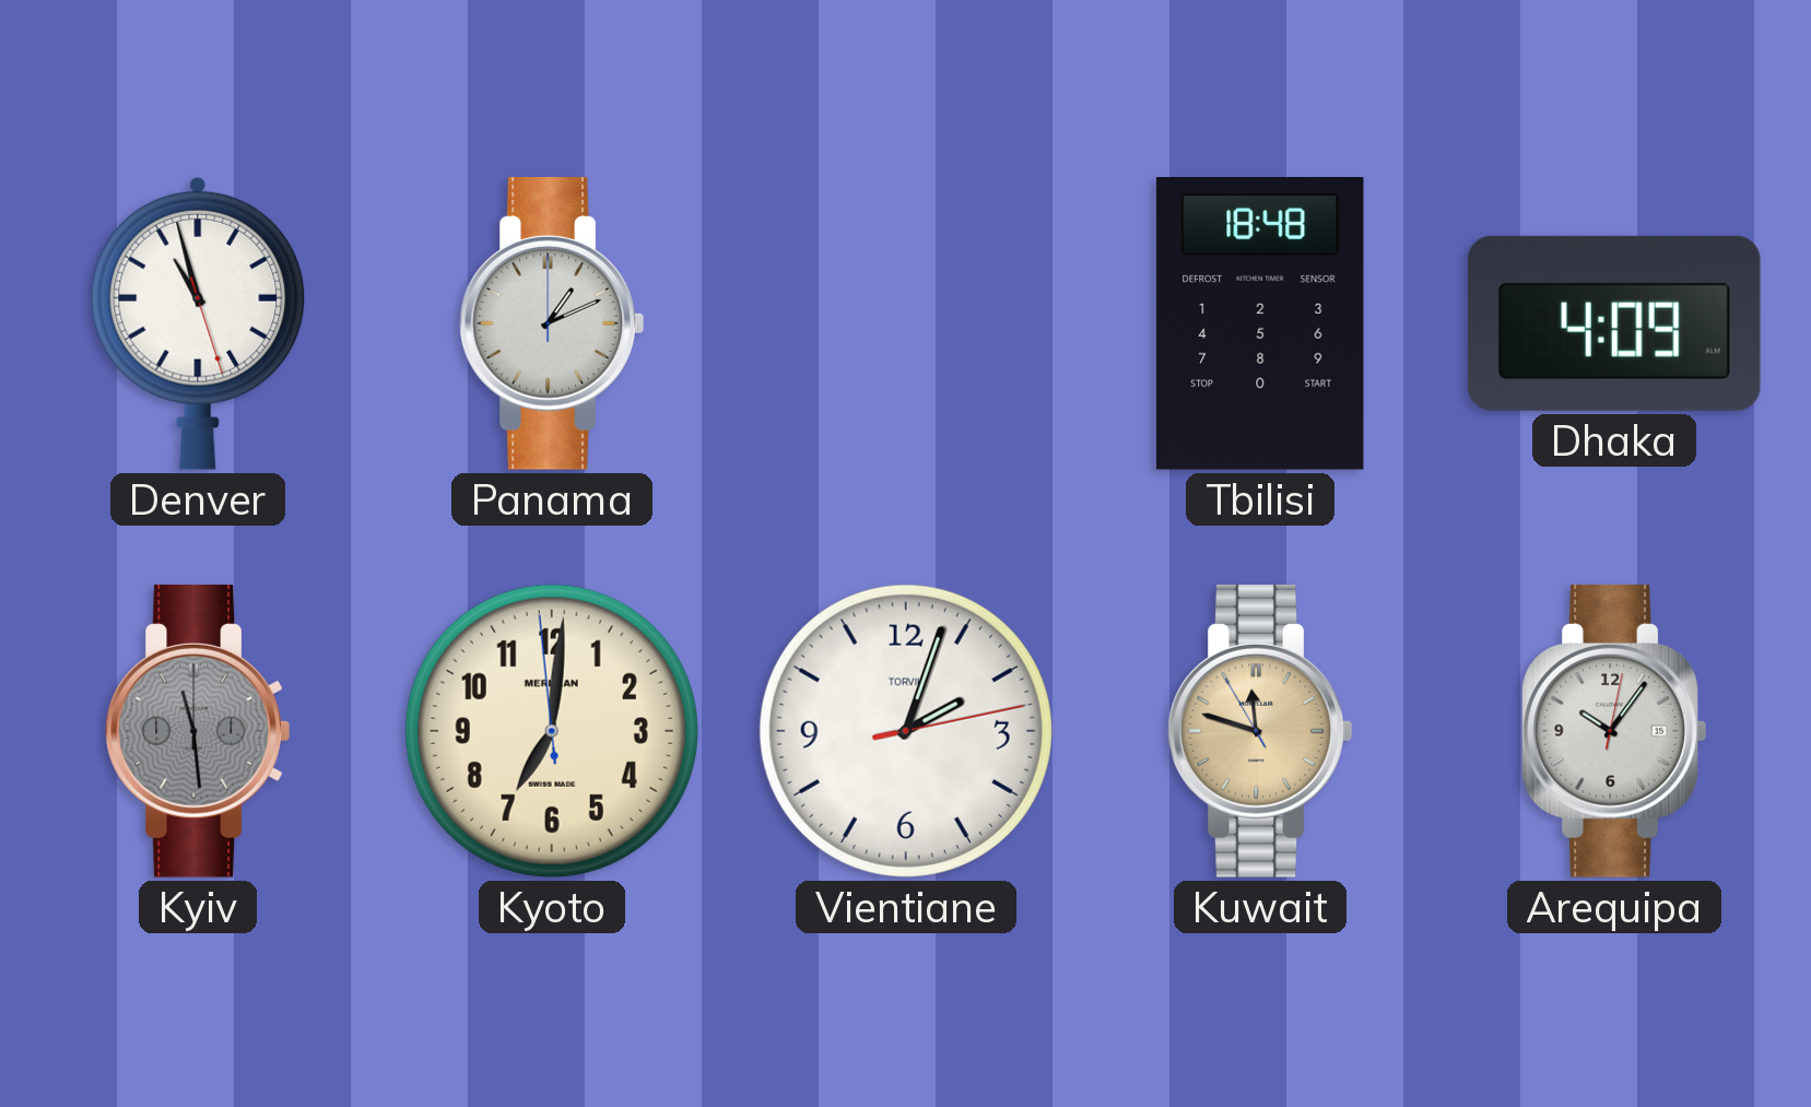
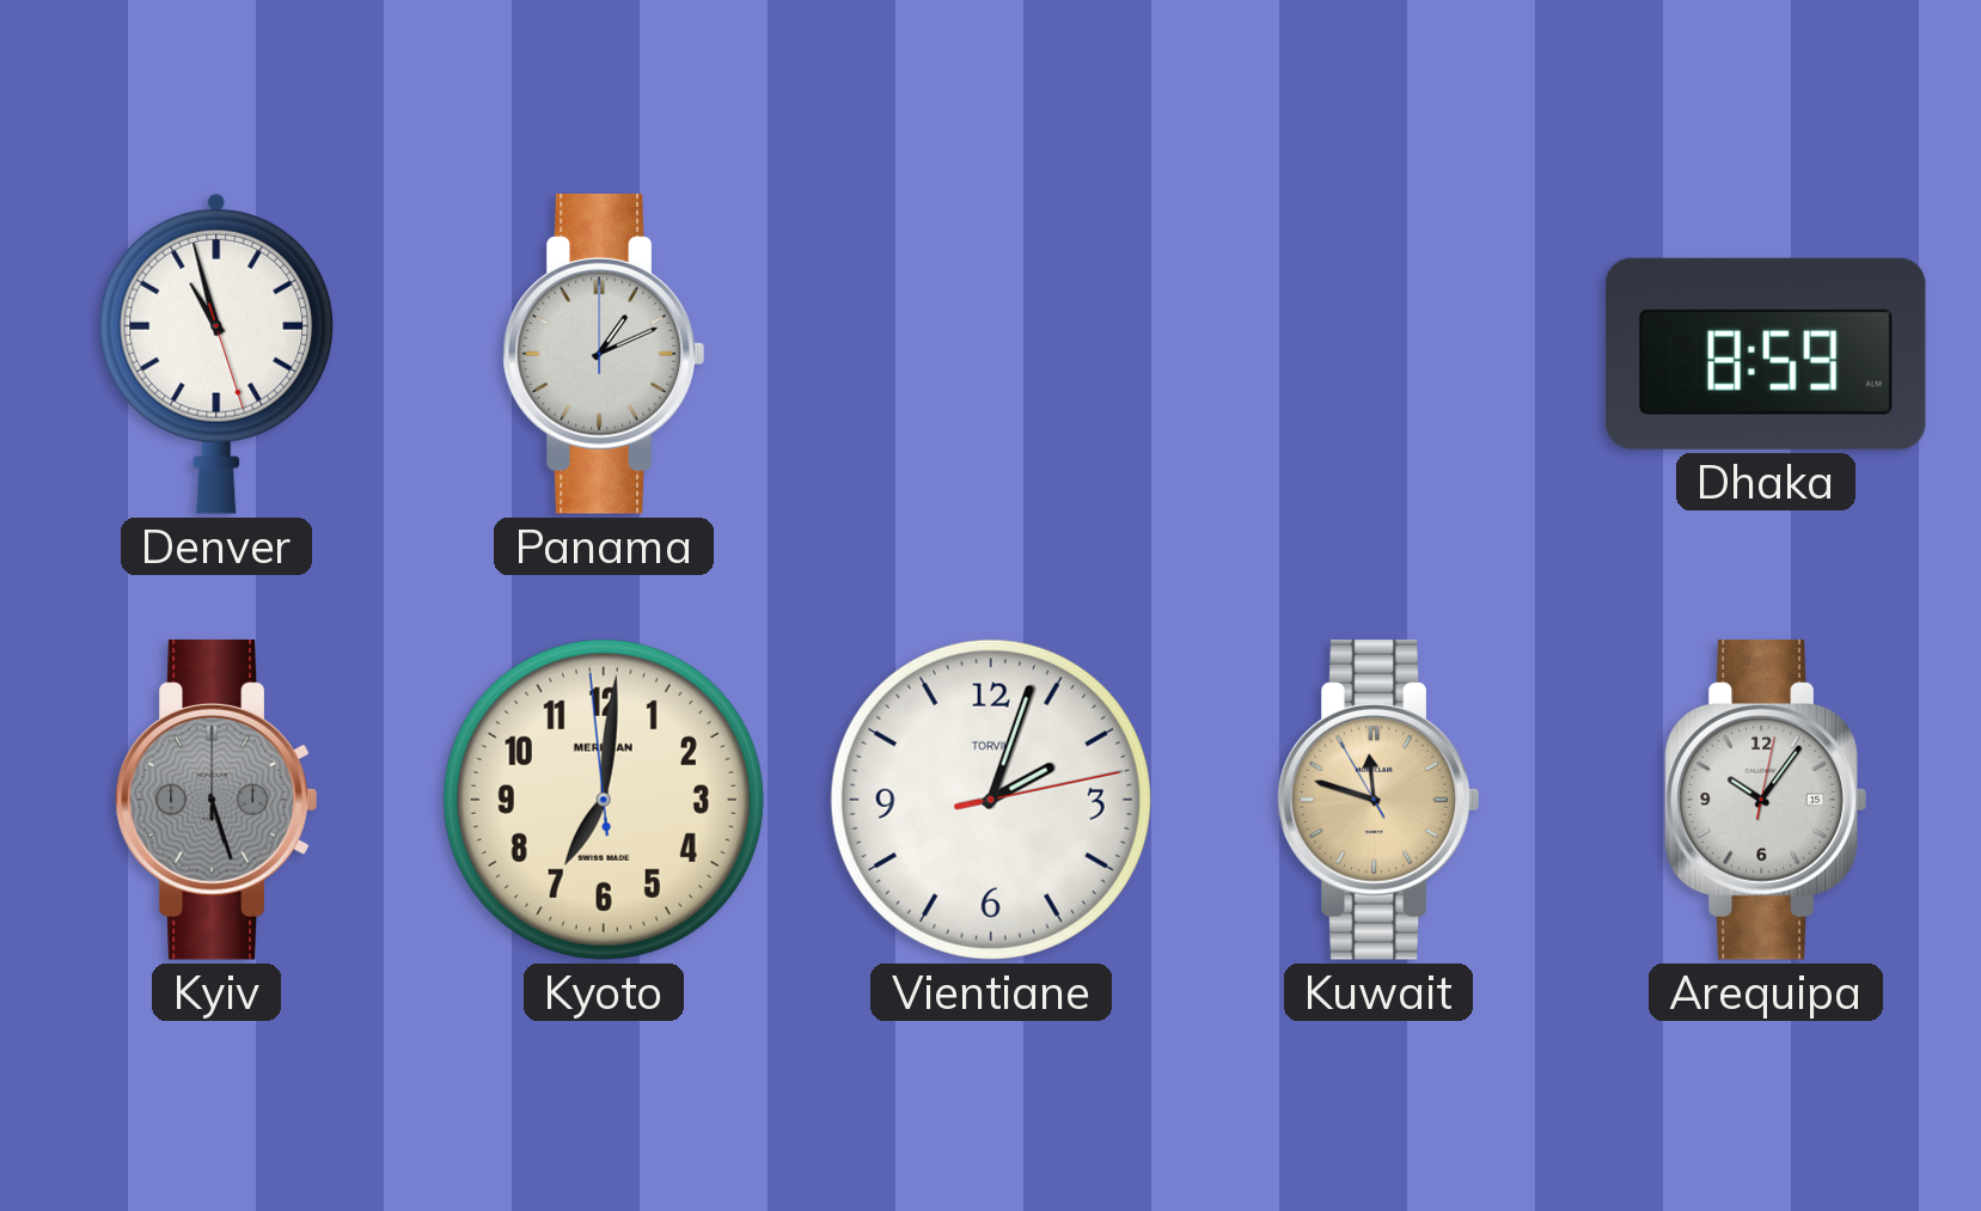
Tbilisi: 18:48 -> none
Dhaka: 4:09 -> 8:59
Kyiv: 11:29 -> 5:27
